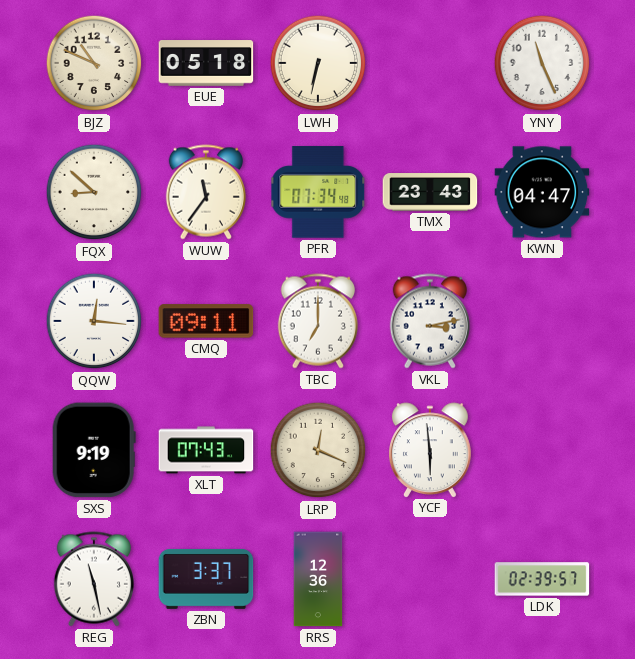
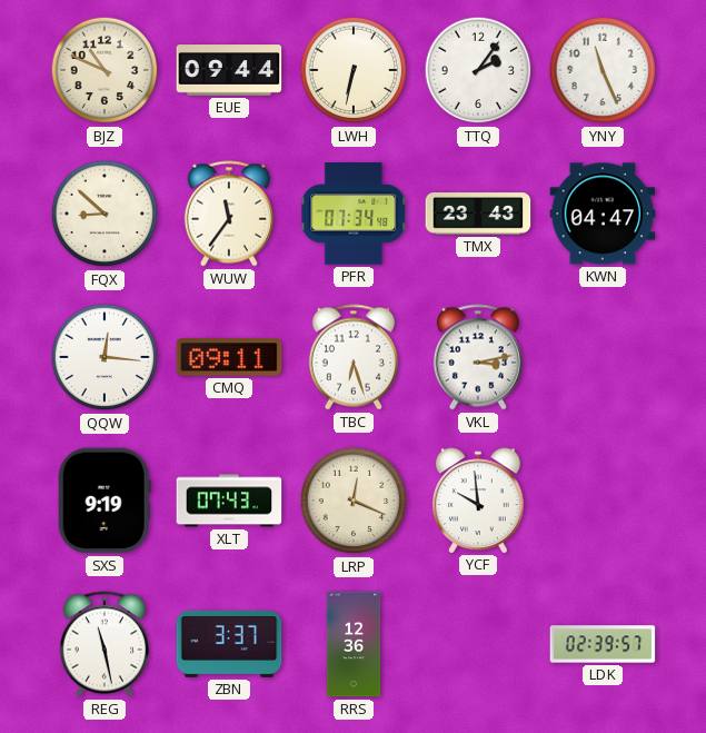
EUE: 05:18 -> 09:44
TTQ: none -> 2:06
TBC: 7:00 -> 6:27
YCF: 5:59 -> 9:59
